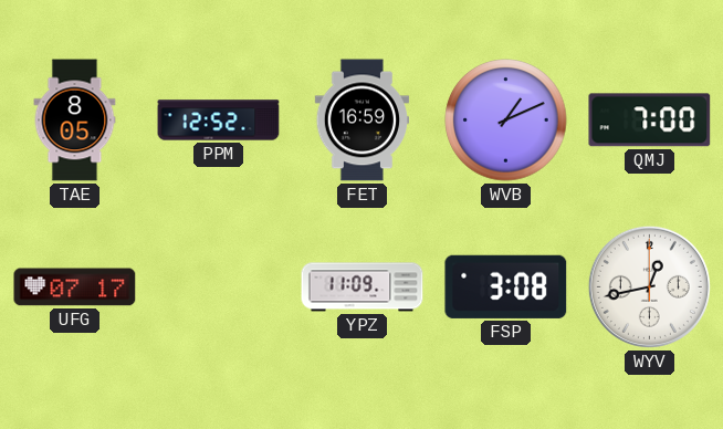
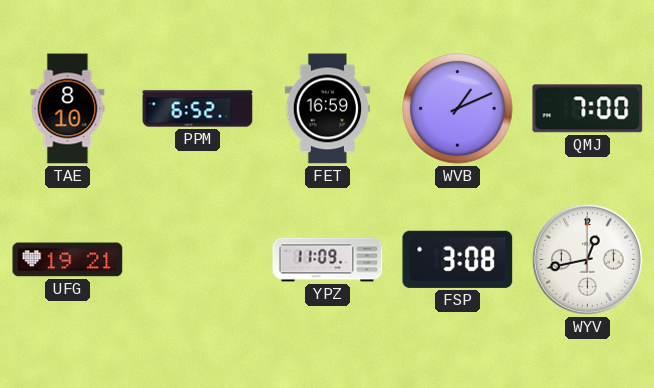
TAE: 8:05 -> 8:10
PPM: 12:52 -> 6:52
UFG: 07:17 -> 19:21
